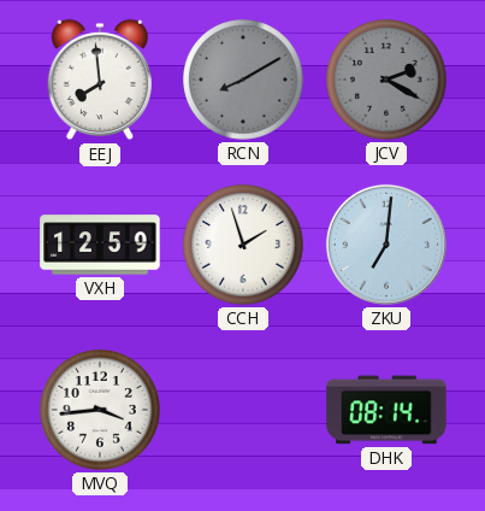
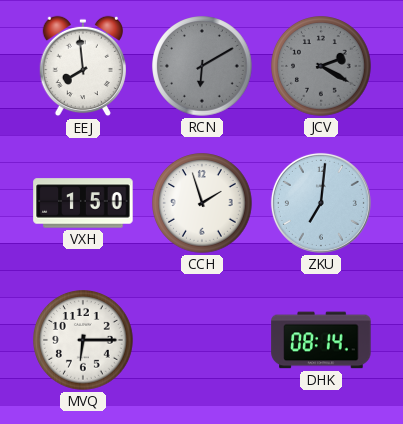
RCN: 8:10 -> 6:10
VXH: 12:59 -> 1:50
MVQ: 3:44 -> 6:15
